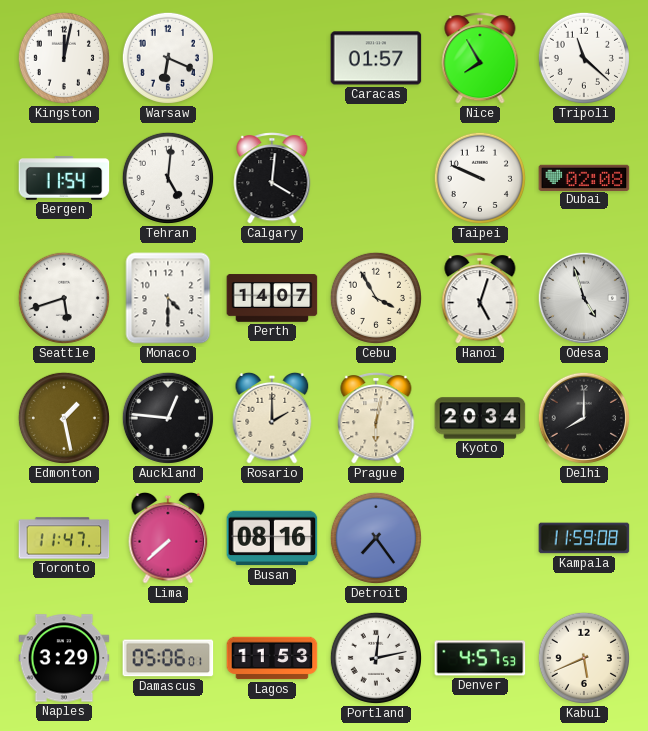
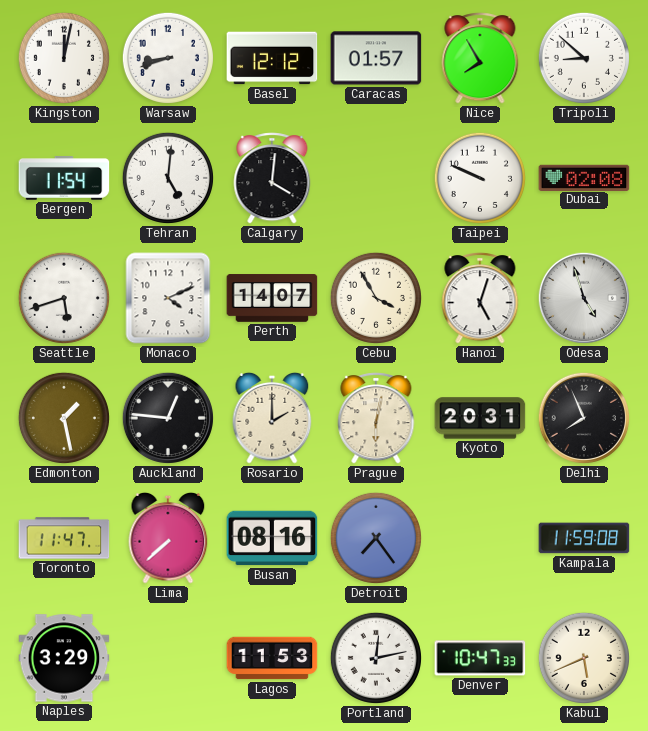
Warsaw: 6:19 -> 8:42
Basel: none -> 12:12
Tripoli: 11:22 -> 8:52
Monaco: 4:30 -> 4:11
Kyoto: 20:34 -> 20:31
Delhi: 8:00 -> 7:56
Damascus: 05:06 -> none
Denver: 4:57 -> 10:47
